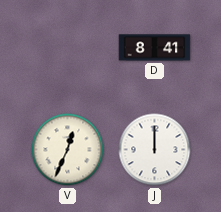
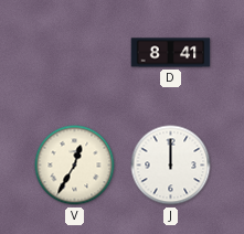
V: 12:34 -> 12:35
